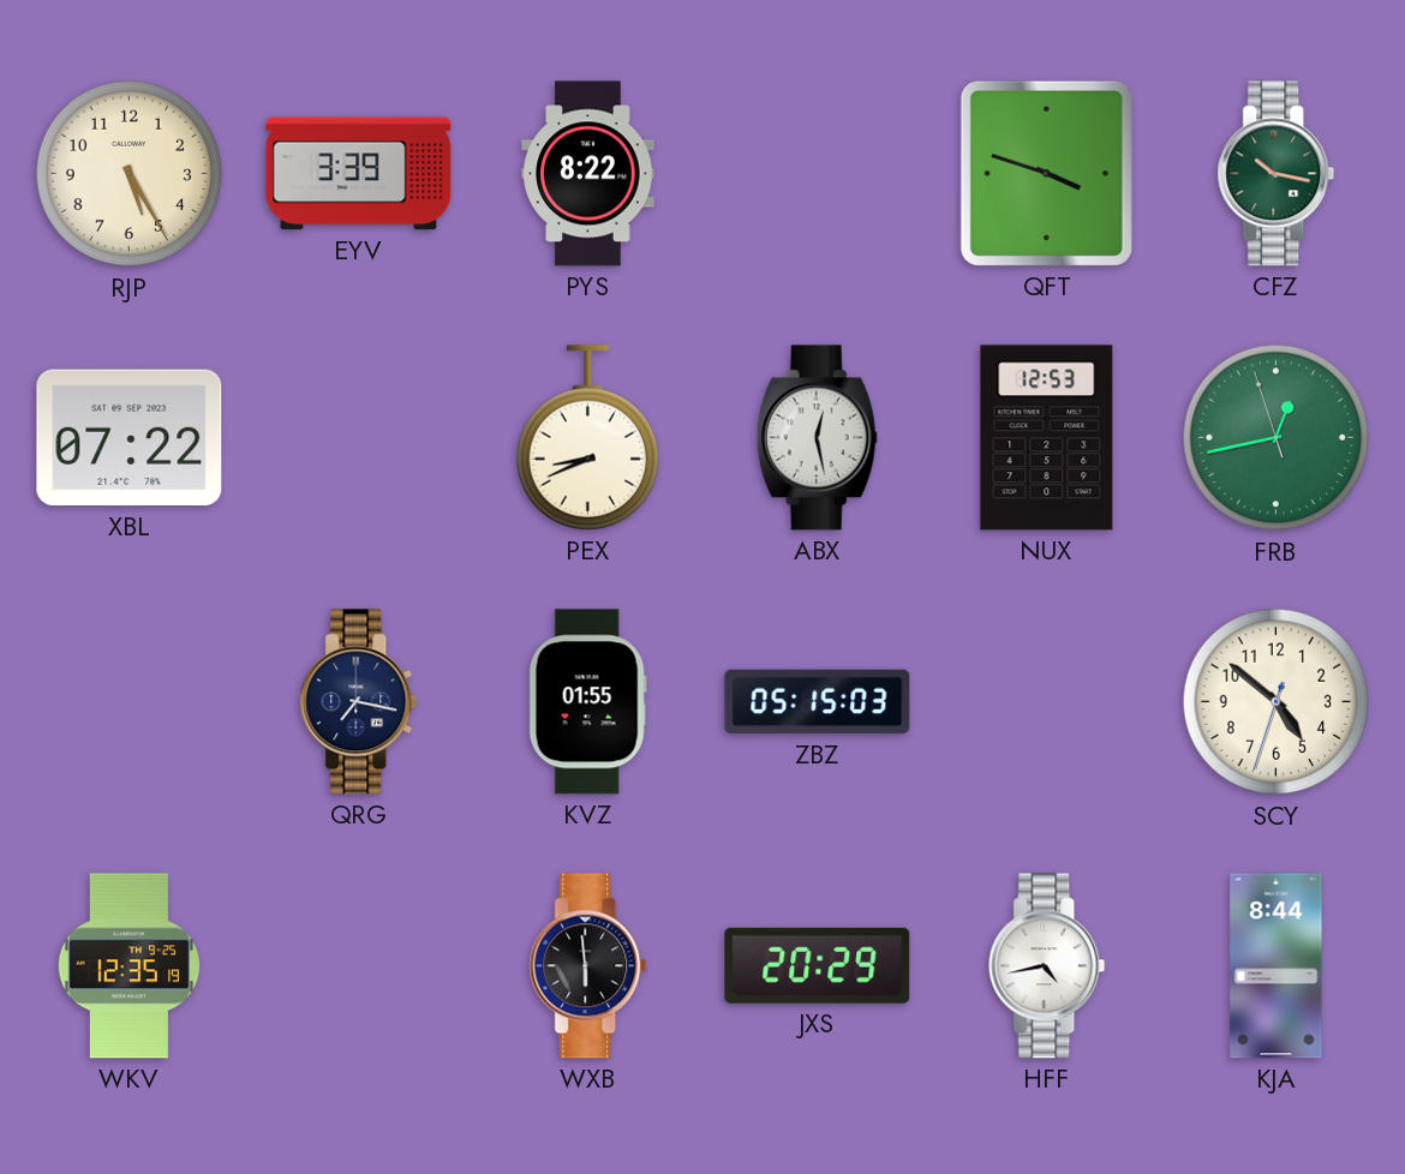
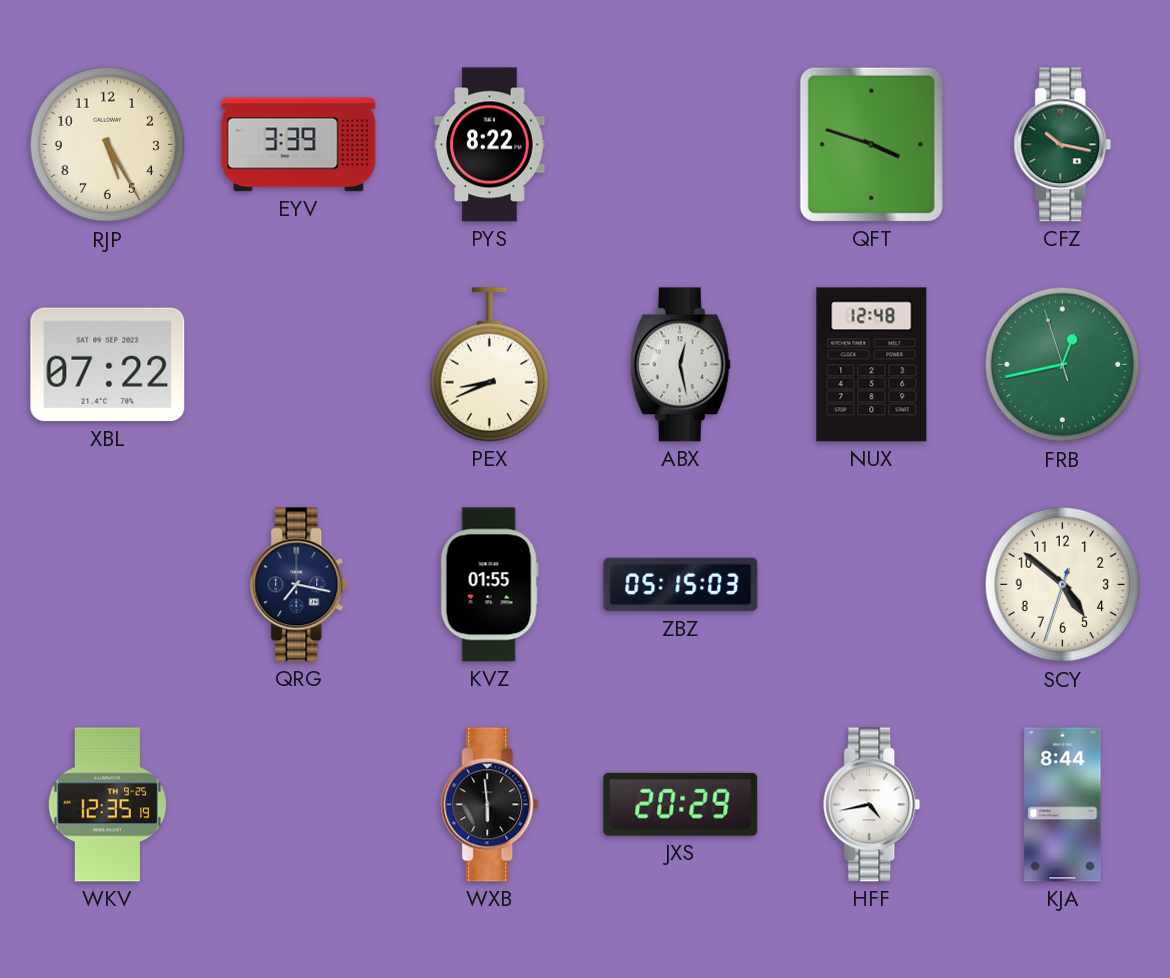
NUX: 12:53 -> 12:48
